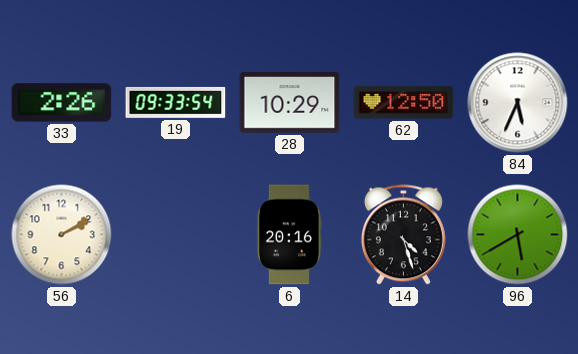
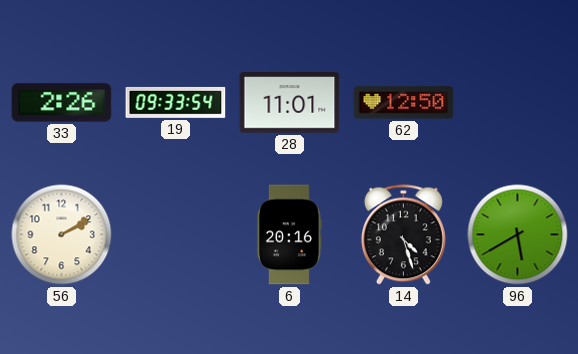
28: 10:29 -> 11:01
84: 5:34 -> none
